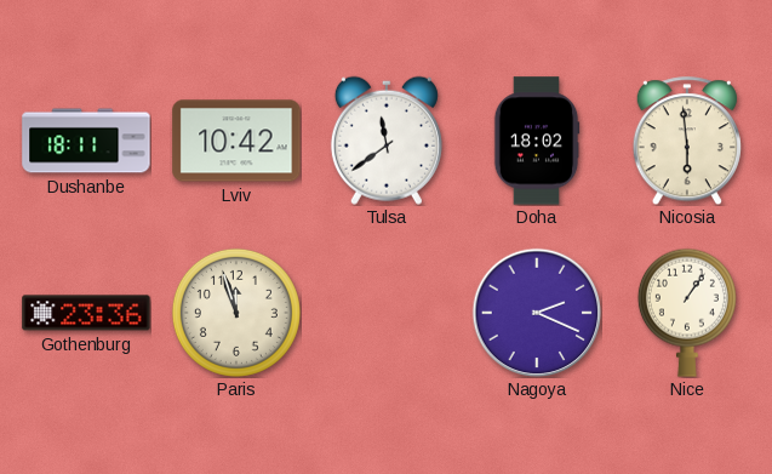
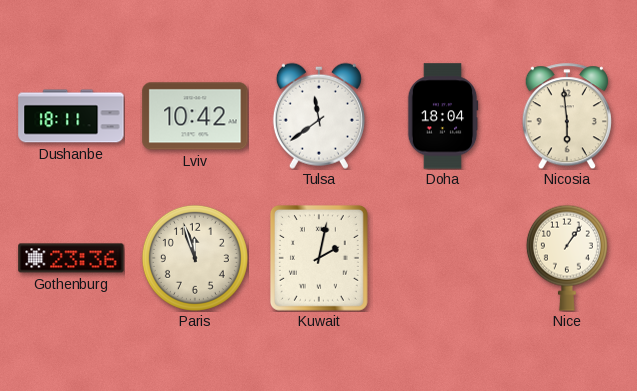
Doha: 18:02 -> 18:04
Kuwait: none -> 2:02
Nagoya: 2:19 -> none
